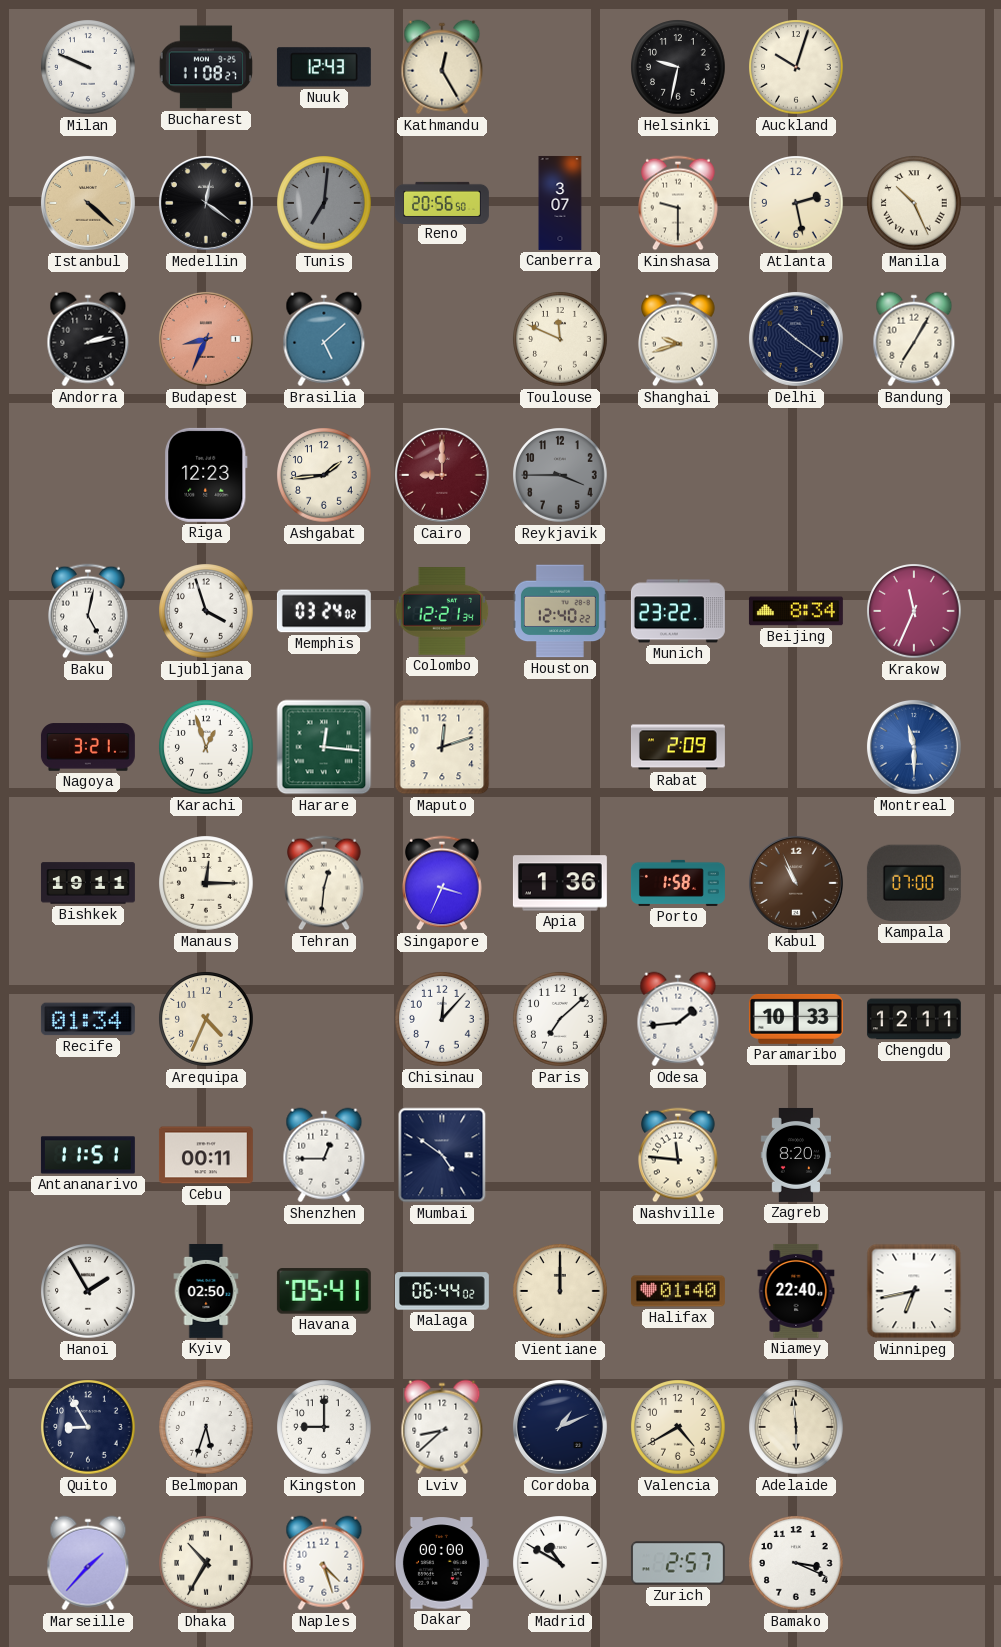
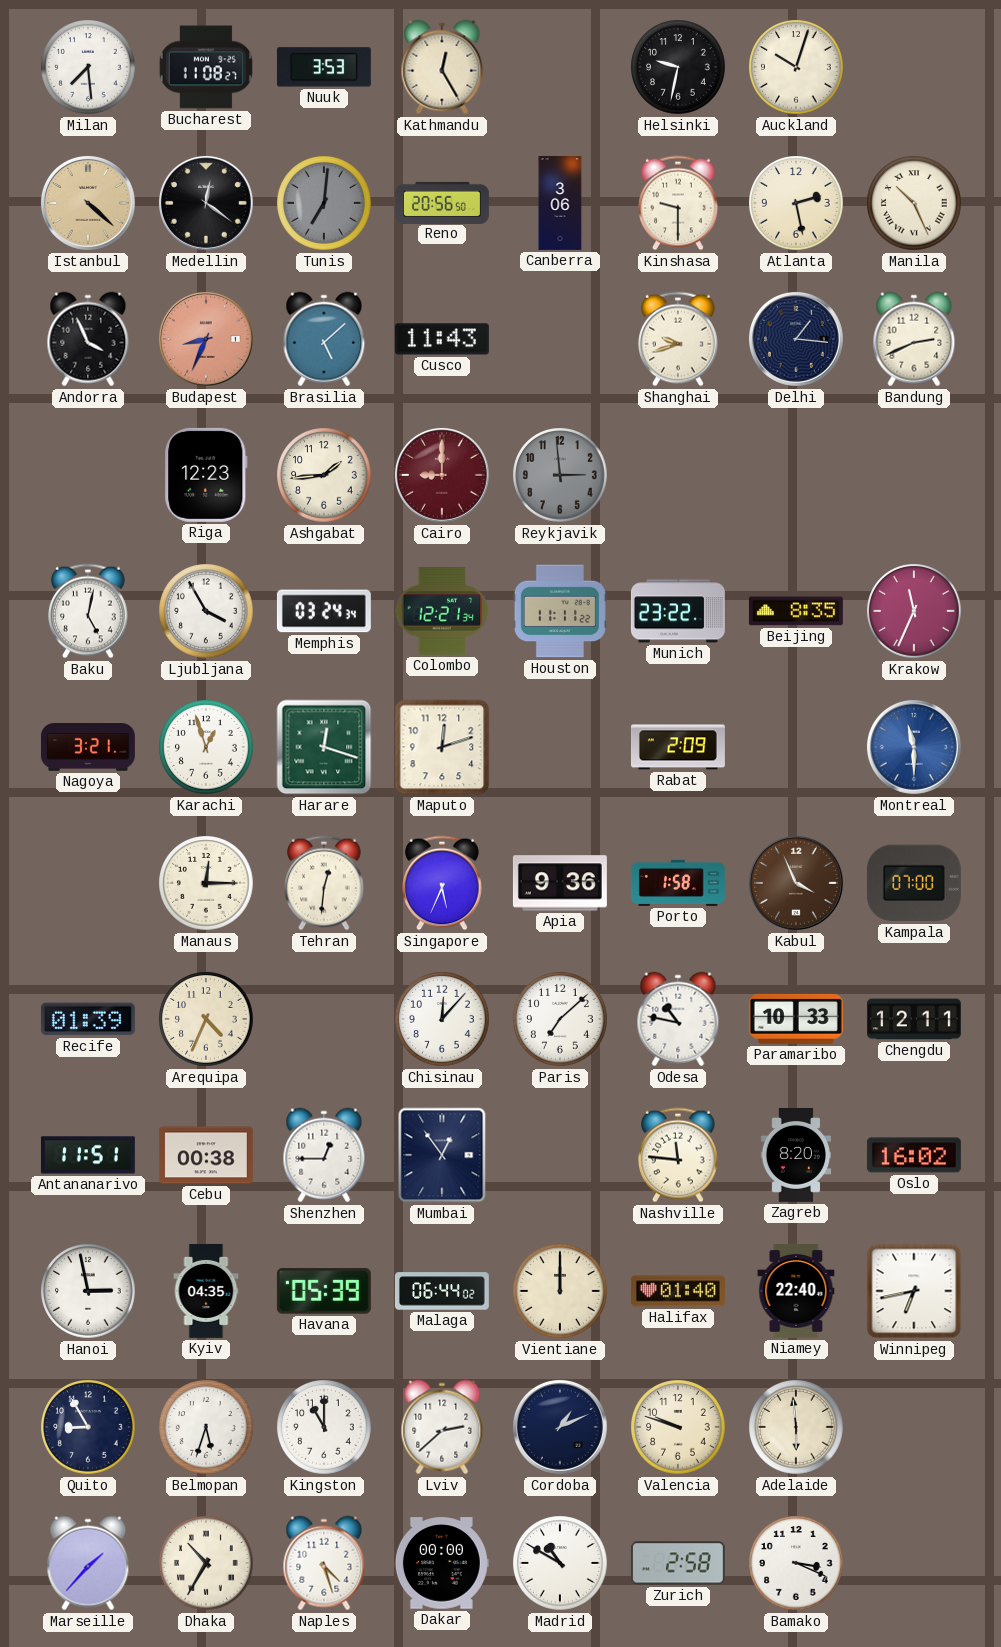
Milan: 9:49 -> 7:29
Nuuk: 12:43 -> 3:53
Canberra: 3:07 -> 3:06
Andorra: 2:13 -> 3:56
Cusco: none -> 11:43
Toulouse: 11:49 -> none
Delhi: 10:21 -> 1:16
Bandung: 7:05 -> 2:41
Reykjavik: 3:45 -> 2:59
Ljubljana: 3:57 -> 3:55
Memphis: 03:24:02 -> 03:24:34
Houston: 12:40 -> 11:11
Beijing: 8:34 -> 8:35
Harare: 12:16 -> 12:18
Bishkek: 19:11 -> none
Singapore: 3:34 -> 5:34
Apia: 1:36 -> 9:36
Kabul: 10:56 -> 3:56
Recife: 01:34 -> 01:39
Odesa: 1:44 -> 10:47
Cebu: 00:11 -> 00:38
Mumbai: 4:51 -> 12:54
Oslo: none -> 16:02
Hanoi: 1:55 -> 2:58
Kyiv: 02:50 -> 04:35
Havana: 05:41 -> 05:39
Kingston: 9:00 -> 11:00
Lviv: 8:38 -> 2:38
Valencia: 4:40 -> 9:48
Zurich: 2:57 -> 2:58
